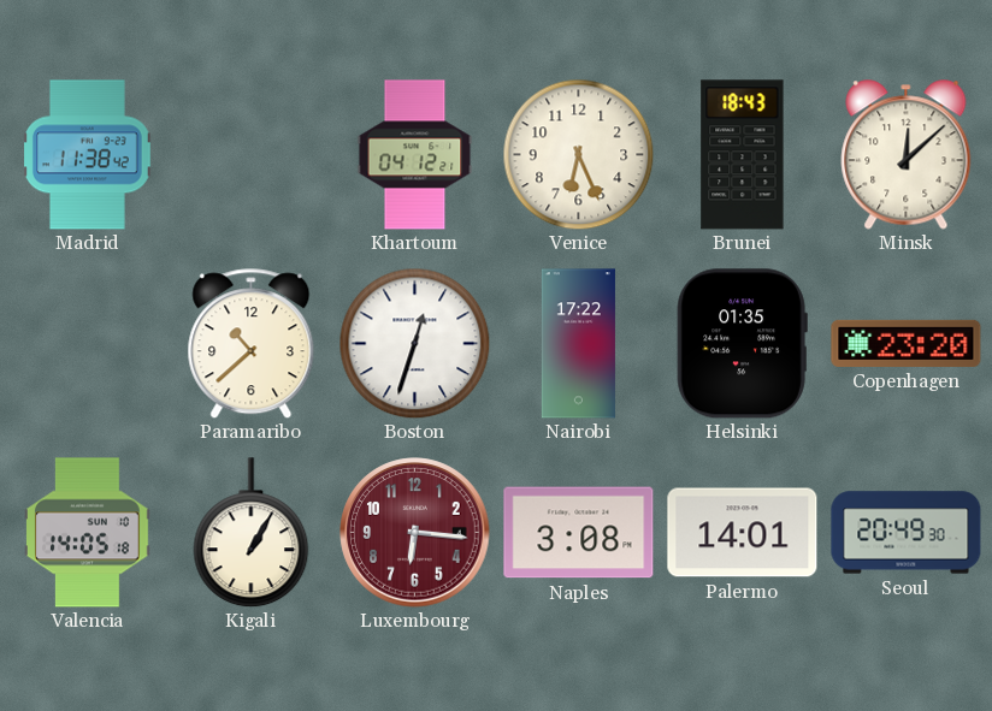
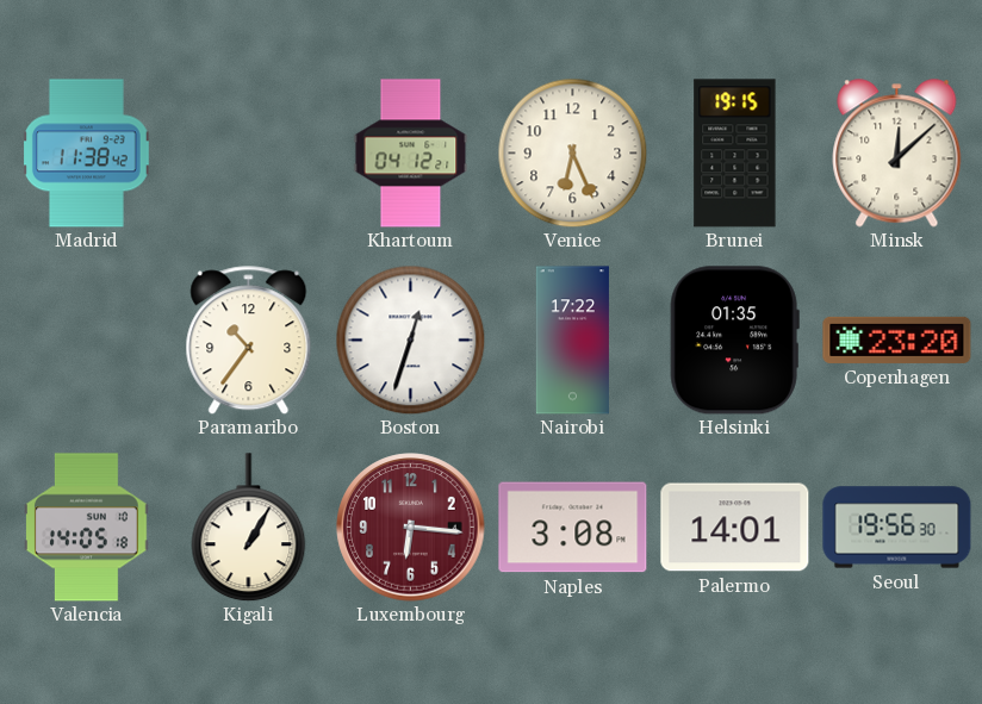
Brunei: 18:43 -> 19:15
Paramaribo: 10:38 -> 10:36
Seoul: 20:49 -> 19:56
